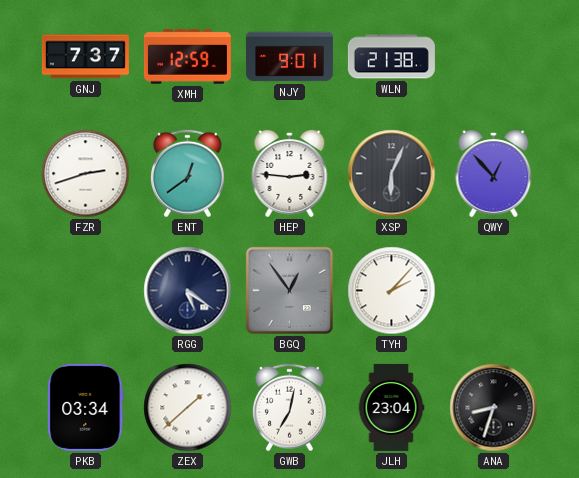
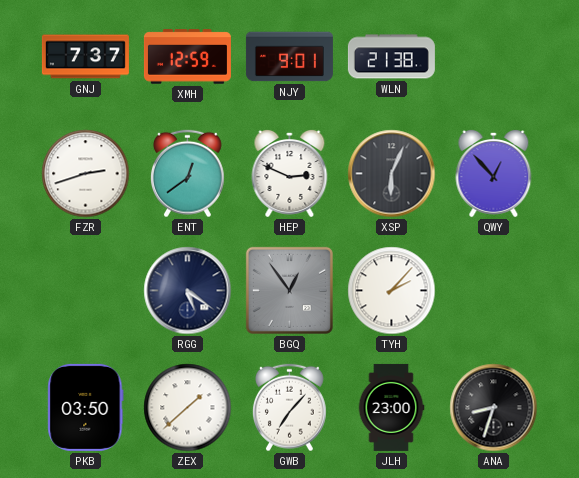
HEP: 2:46 -> 2:49
PKB: 03:34 -> 03:50
GWB: 7:02 -> 7:07
JLH: 23:04 -> 23:00
